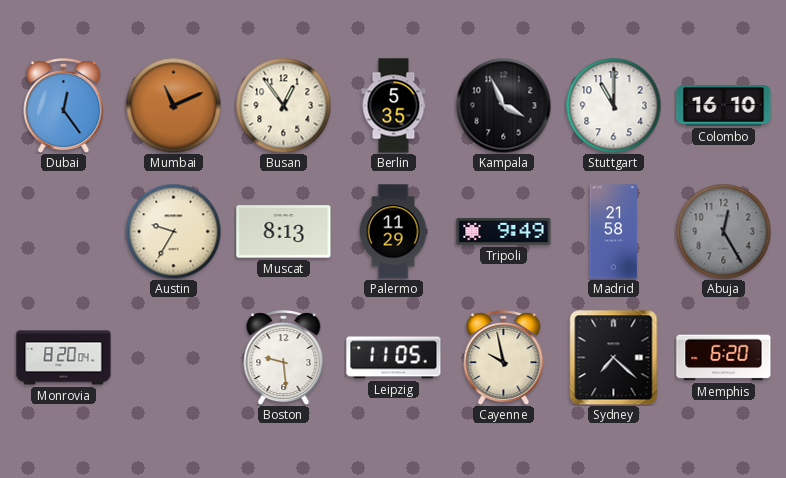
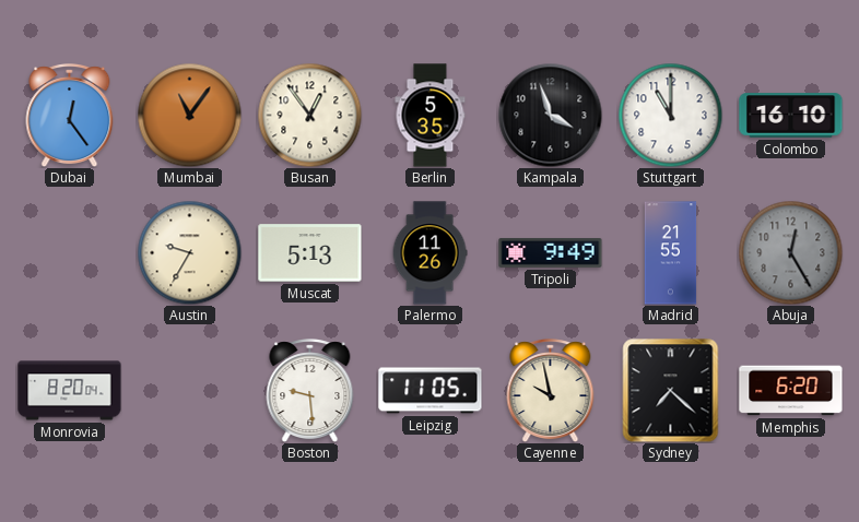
Mumbai: 11:11 -> 11:06
Kampala: 3:56 -> 3:57
Muscat: 8:13 -> 5:13
Palermo: 11:29 -> 11:26
Madrid: 21:58 -> 21:55
